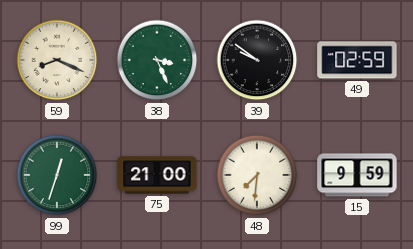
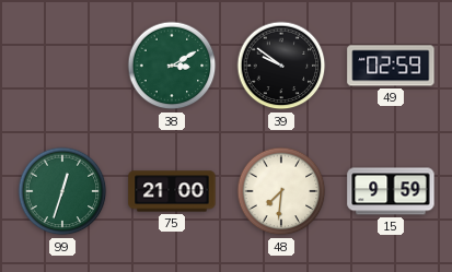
59: 8:19 -> none
38: 3:26 -> 3:10
